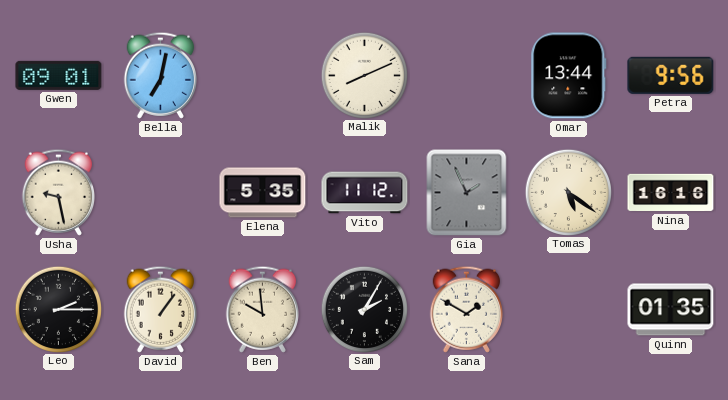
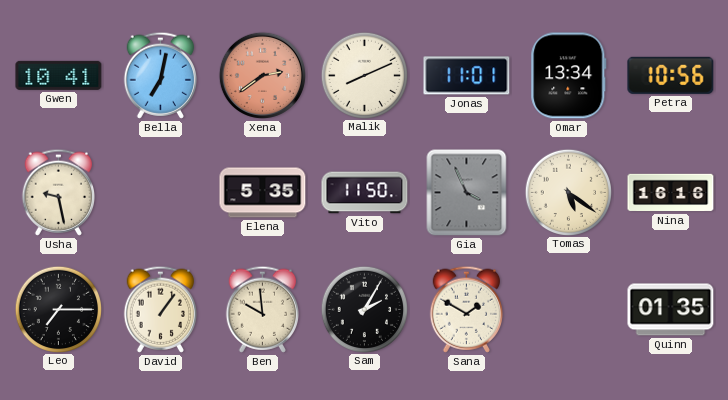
Gwen: 09:01 -> 10:41
Xena: none -> 2:39
Jonas: none -> 11:01
Omar: 13:44 -> 13:34
Petra: 9:56 -> 10:56
Vito: 11:12 -> 11:50
Gia: 1:56 -> 3:56
Leo: 2:15 -> 7:15
